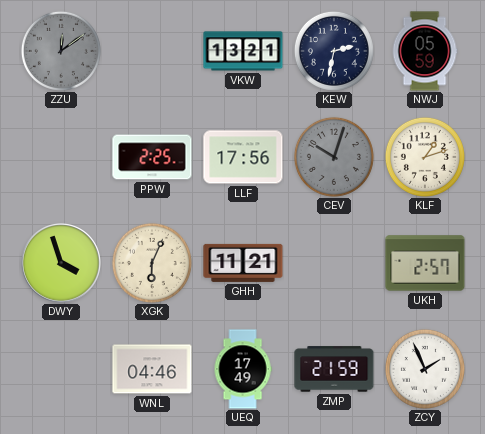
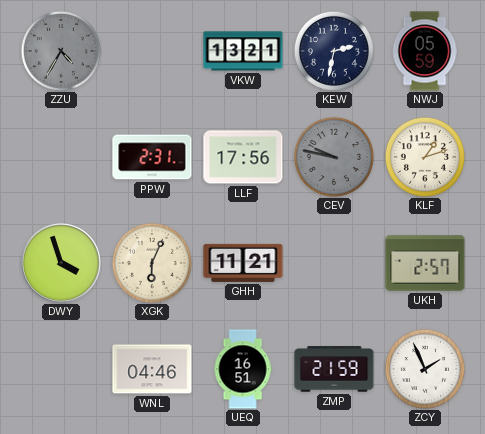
ZZU: 12:09 -> 4:35
PPW: 2:25 -> 2:31
CEV: 10:03 -> 9:47
UEQ: 17:49 -> 16:51
